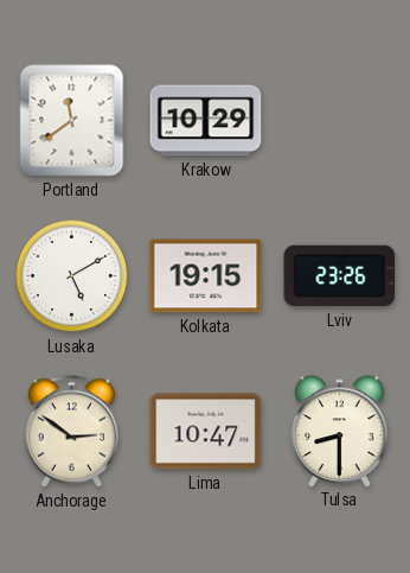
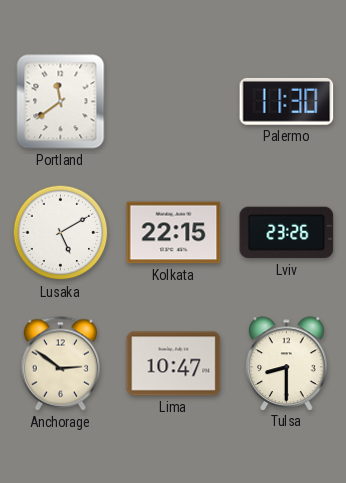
Krakow: 10:29 -> none
Palermo: none -> 11:30
Kolkata: 19:15 -> 22:15
